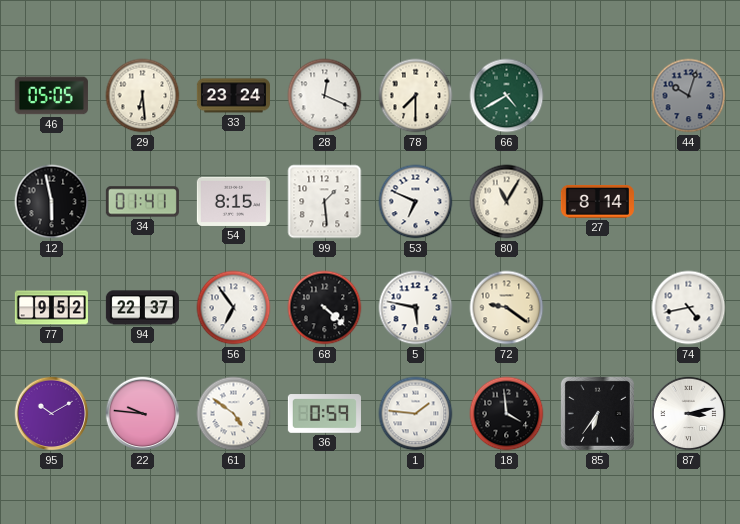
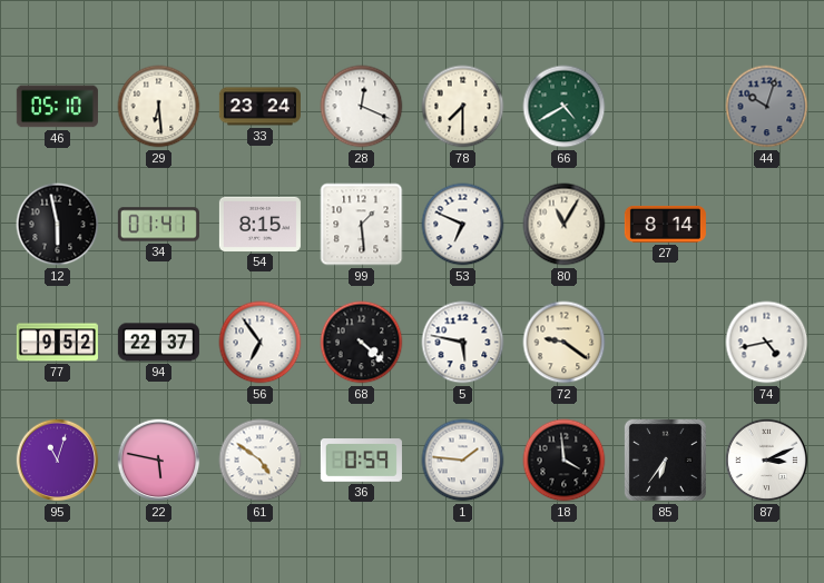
46: 05:05 -> 05:10
95: 10:10 -> 11:03
22: 9:46 -> 5:47
87: 3:13 -> 3:11
